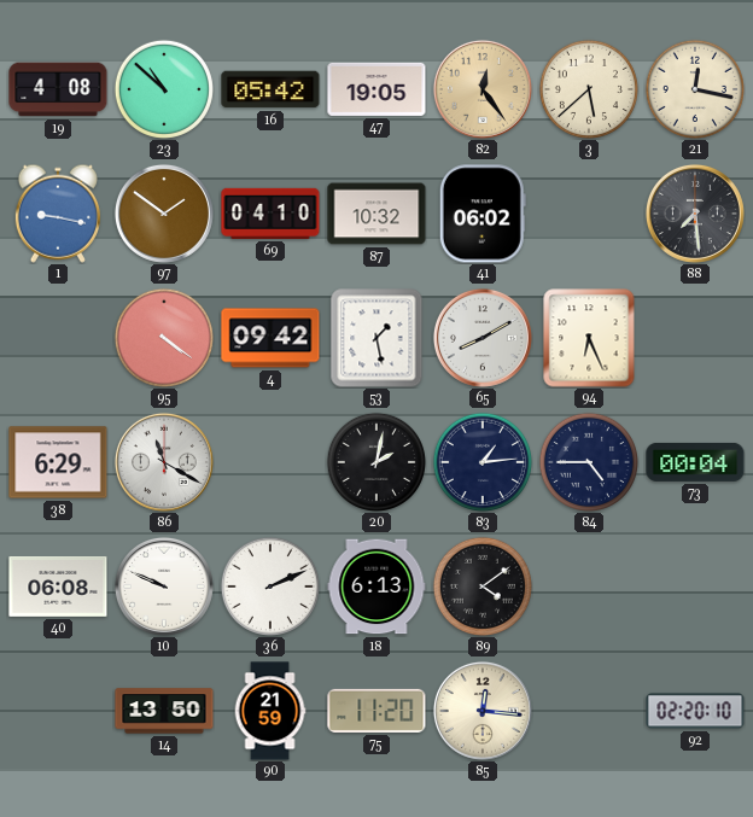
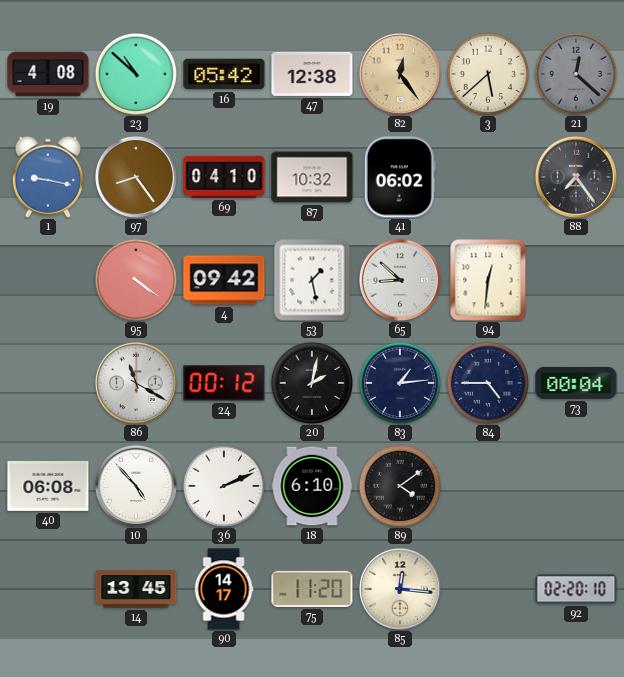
47: 19:05 -> 12:38
21: 12:17 -> 12:22
21 dial: cream -> grey
97: 1:51 -> 8:24
88: 7:29 -> 7:24
65: 8:10 -> 8:52
94: 6:26 -> 12:31
38: 6:29 -> none
24: none -> 00:12
10: 9:49 -> 4:53
18: 6:13 -> 6:10
14: 13:50 -> 13:45
90: 21:59 -> 14:17
